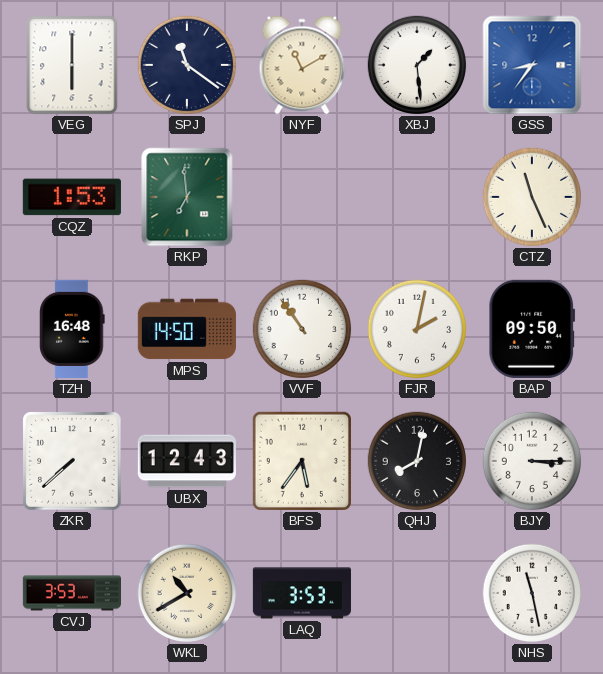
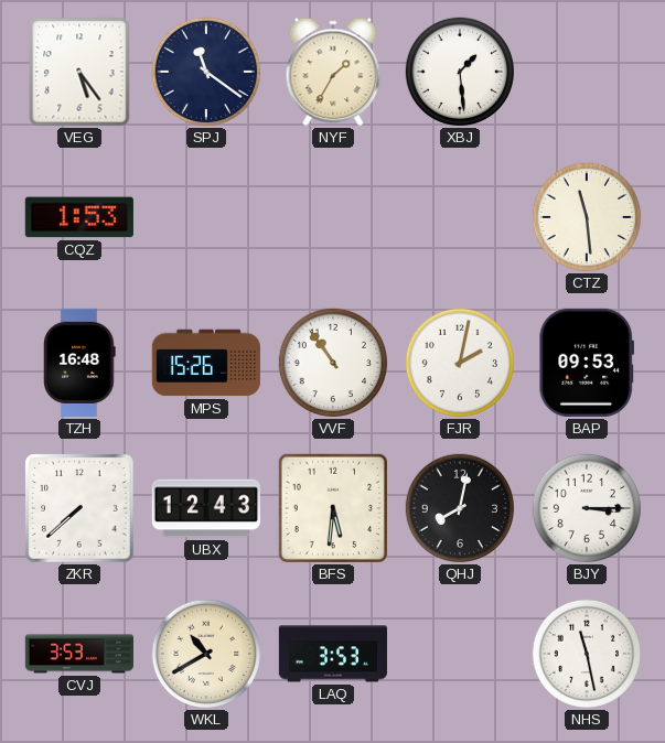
VEG: 6:00 -> 5:24
NYF: 11:10 -> 1:35
GSS: 8:36 -> none
RKP: 6:59 -> none
CTZ: 11:26 -> 11:29
MPS: 14:50 -> 15:26
BAP: 09:50 -> 09:53
BFS: 5:36 -> 5:31
